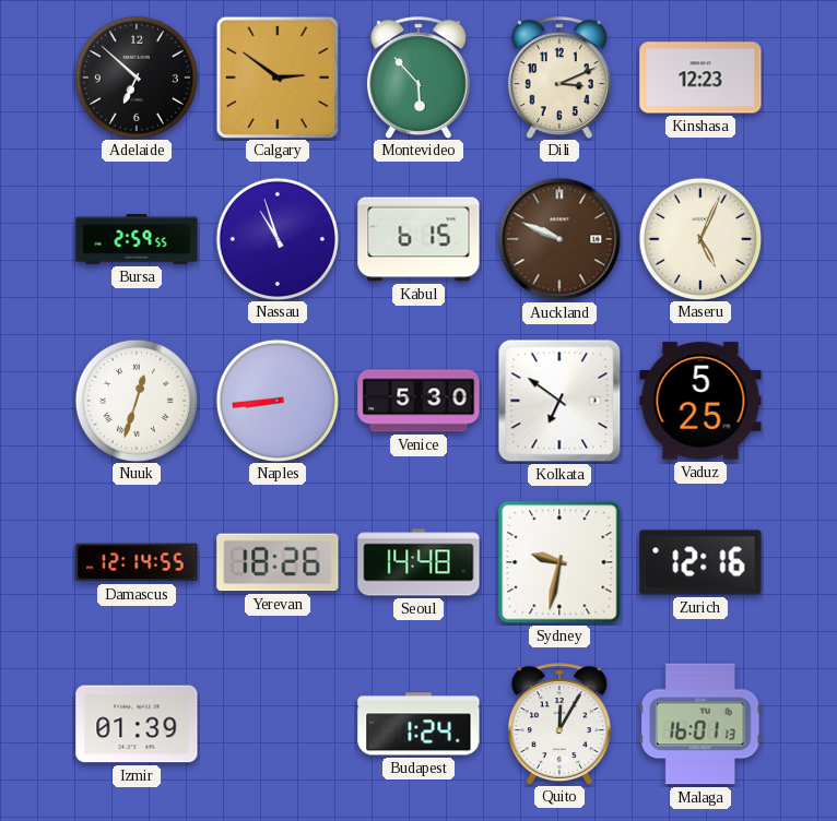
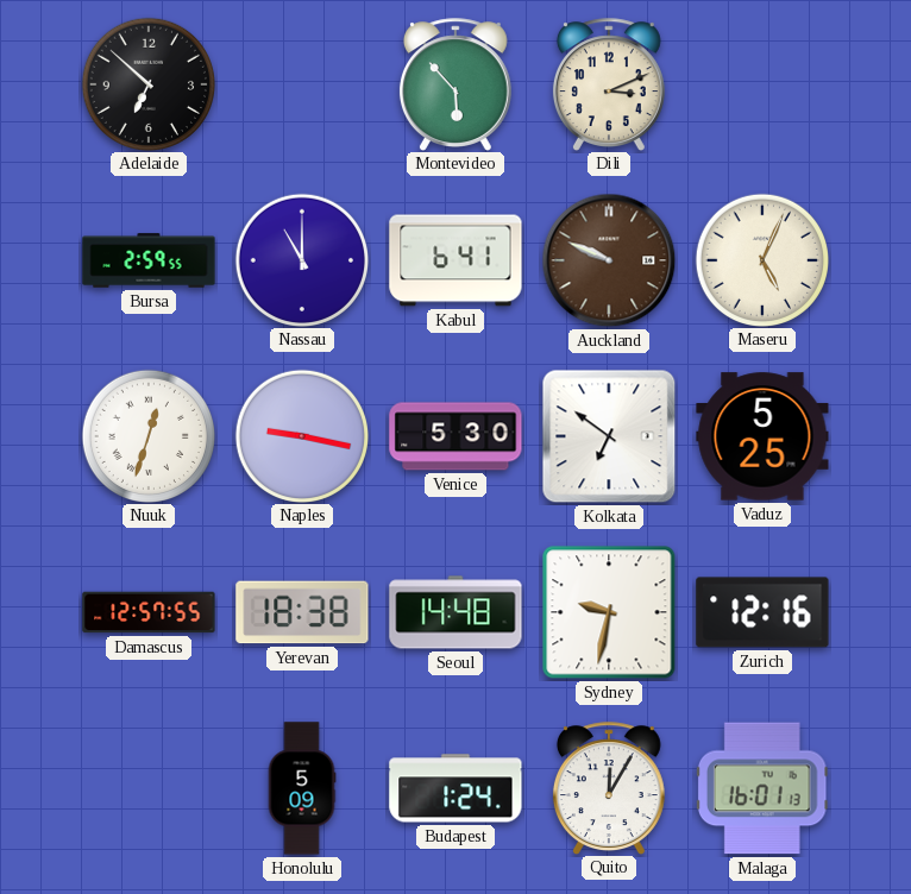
Calgary: 2:51 -> none
Kinshasa: 12:23 -> none
Nassau: 10:57 -> 11:00
Kabul: 6:15 -> 6:41
Naples: 8:44 -> 9:17
Damascus: 12:14 -> 12:57
Yerevan: 18:26 -> 18:38
Izmir: 01:39 -> none
Honolulu: none -> 5:09
